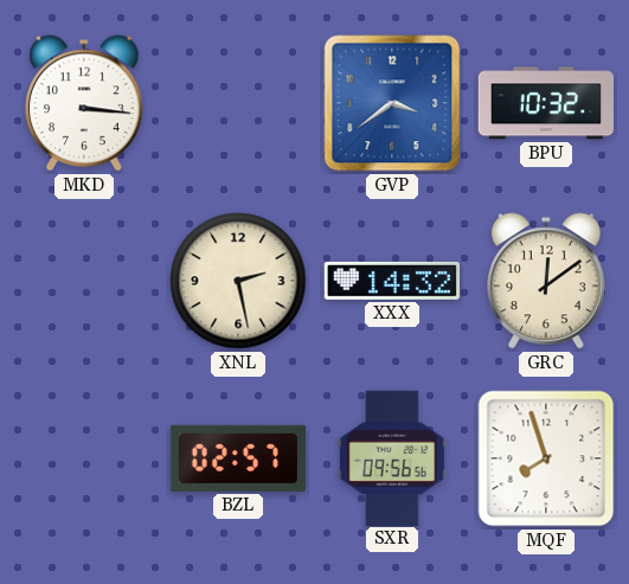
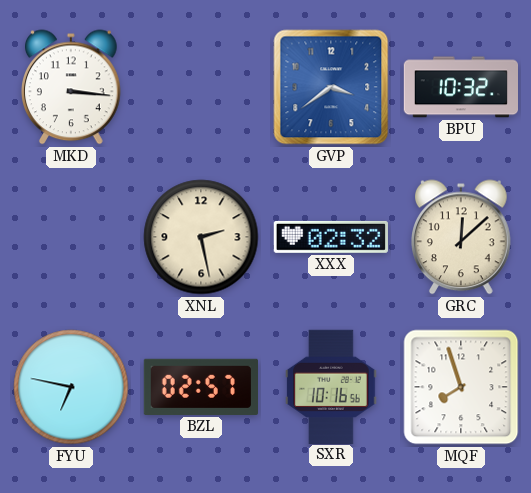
XXX: 14:32 -> 02:32
GRC: 12:09 -> 12:08
FYU: none -> 6:47
SXR: 09:56 -> 10:16
